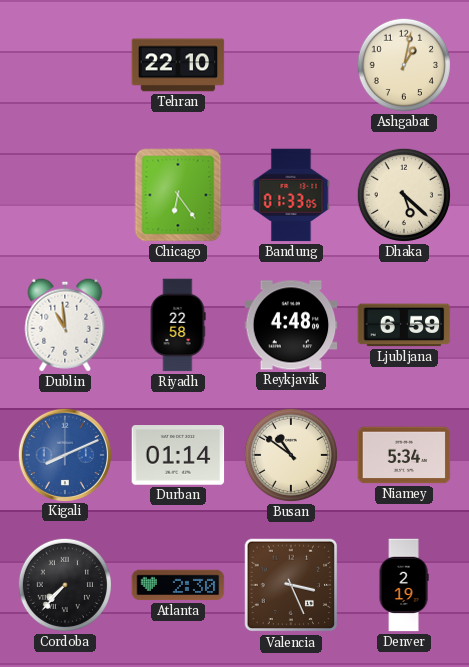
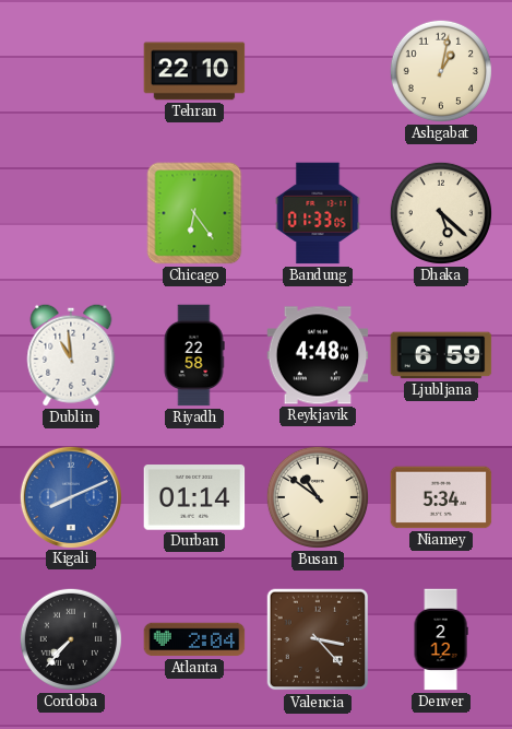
Atlanta: 2:30 -> 2:04
Valencia: 3:26 -> 3:23
Denver: 2:19 -> 2:12
